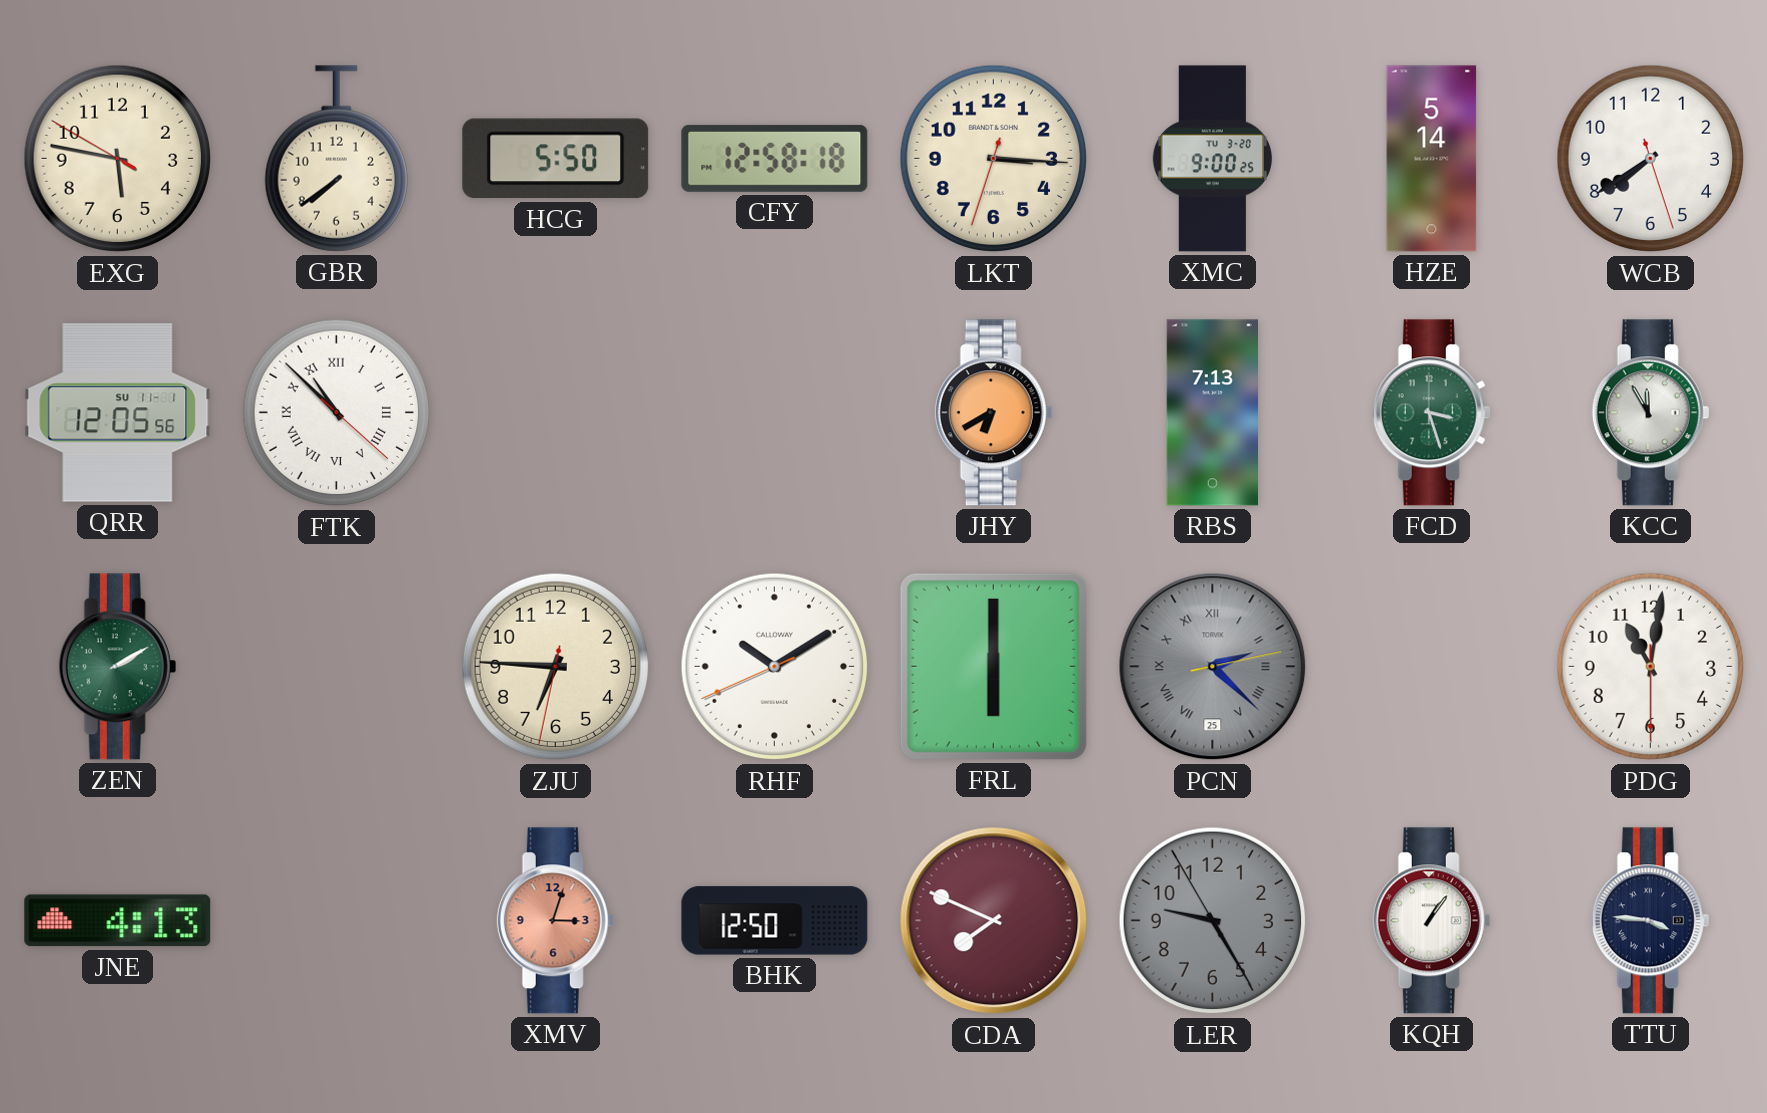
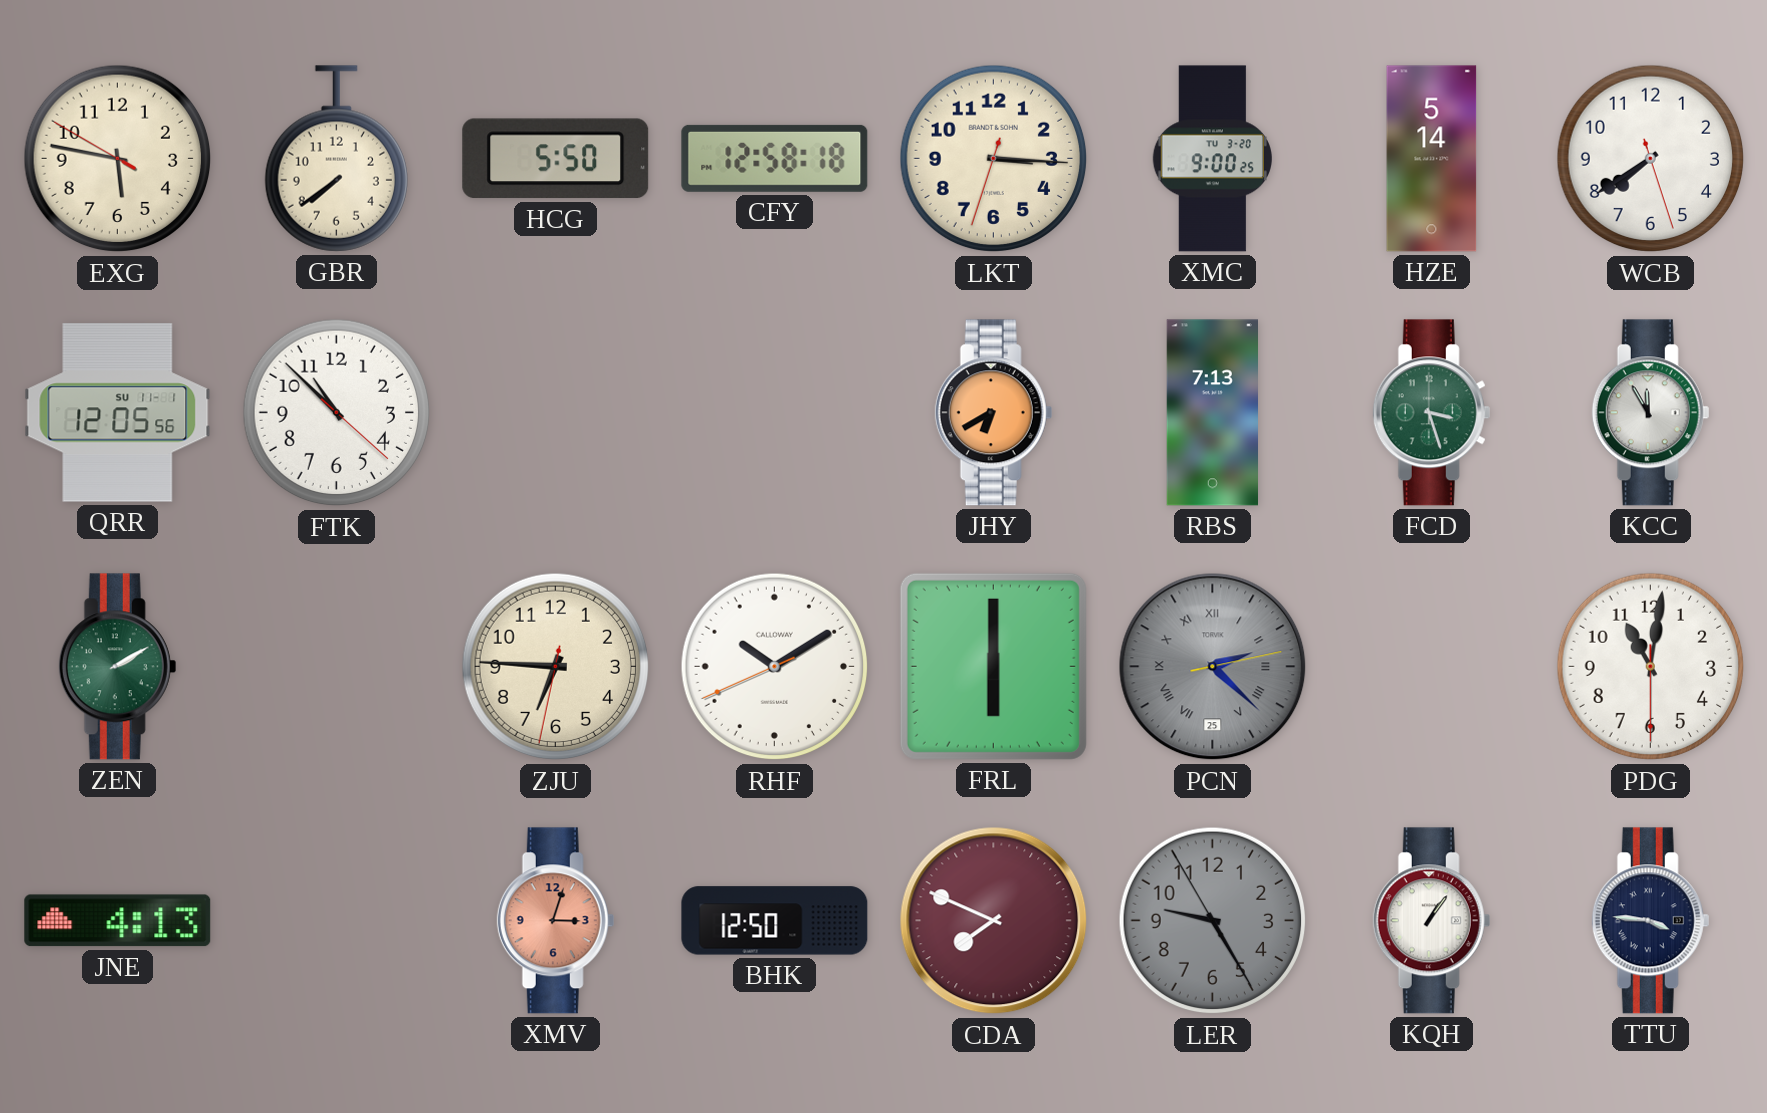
FTK numerals: Roman -> Arabic
